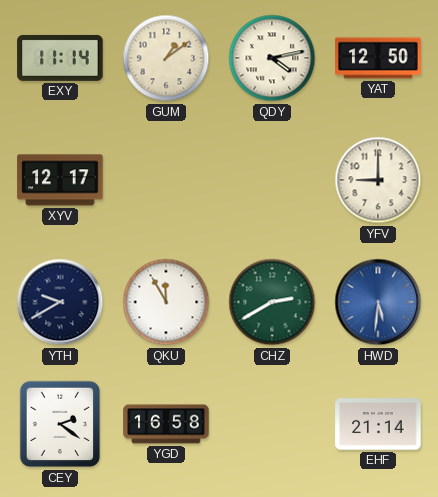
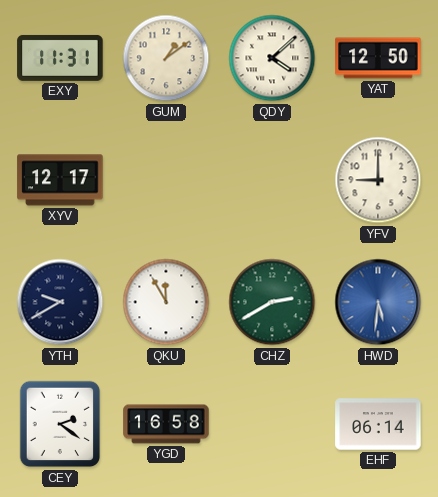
EXY: 11:14 -> 11:31
QDY: 4:13 -> 4:08
EHF: 21:14 -> 06:14
